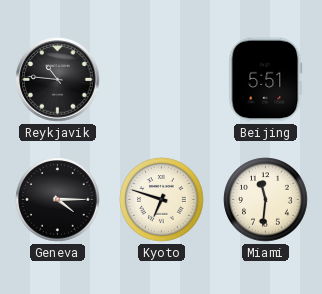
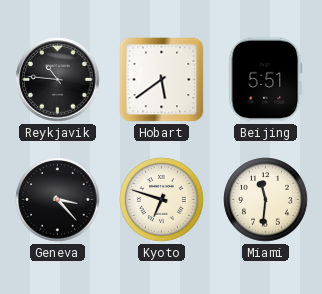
Hobart: none -> 5:39
Geneva: 4:15 -> 3:23
